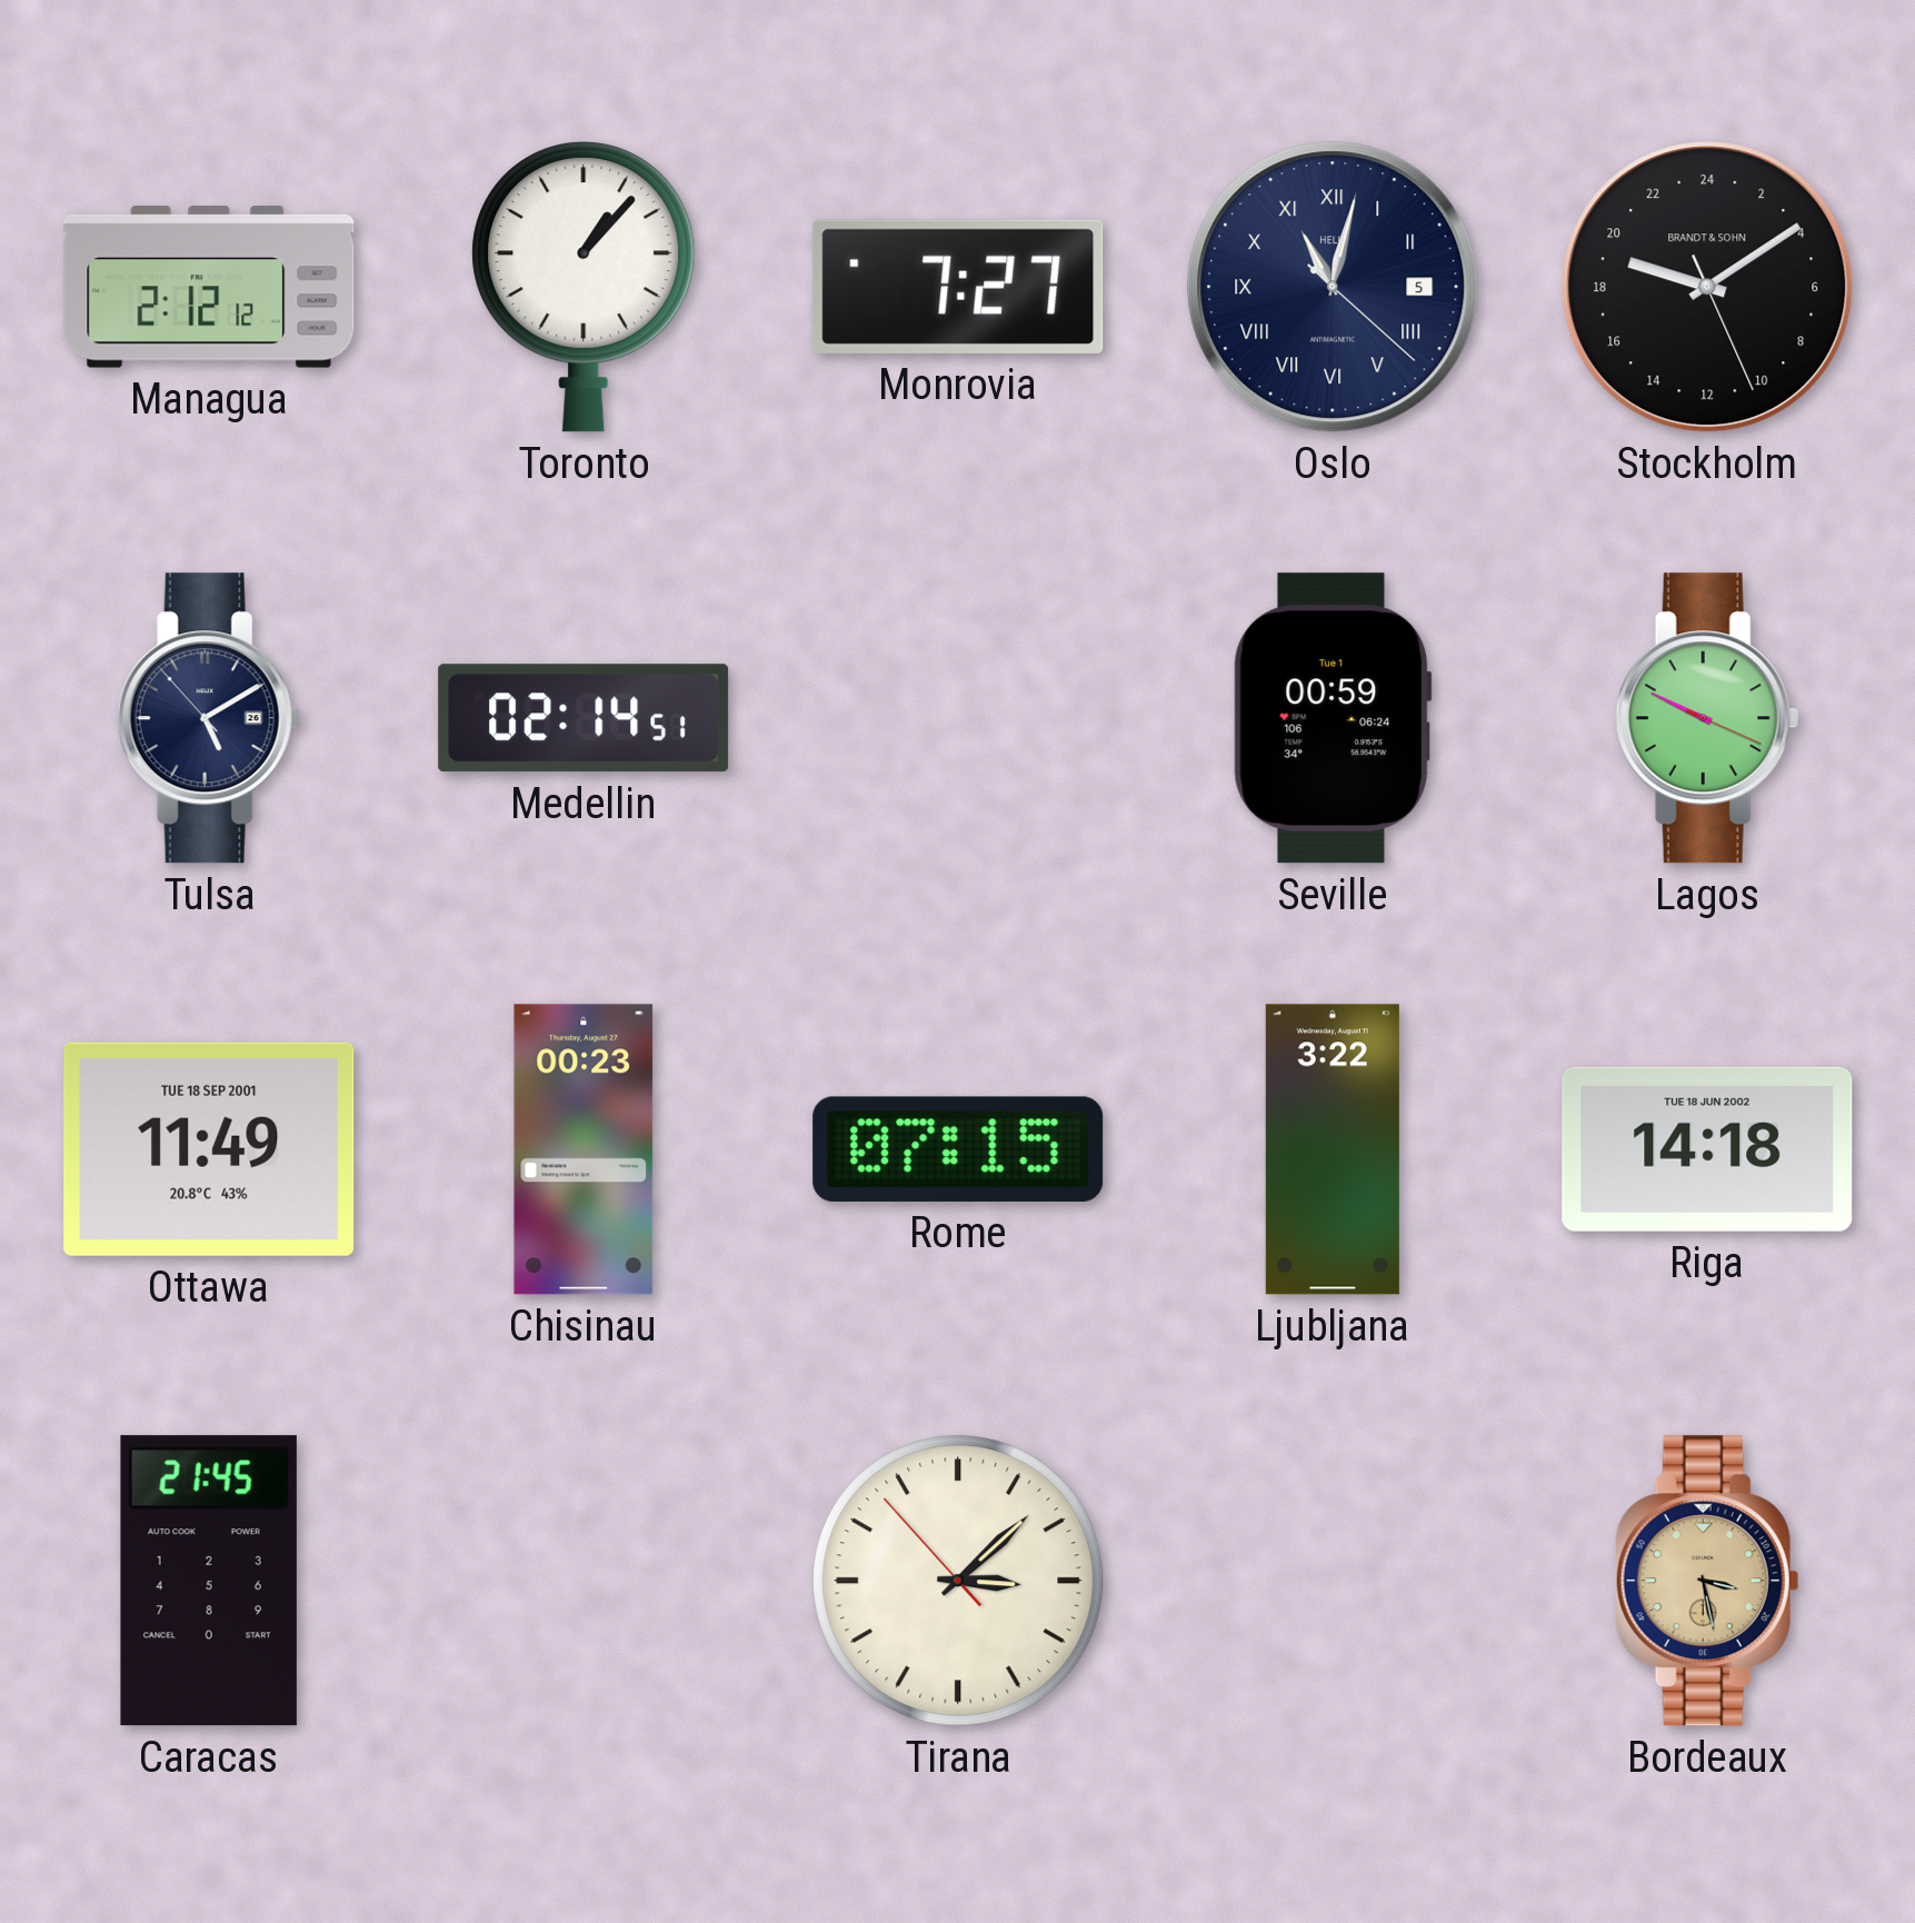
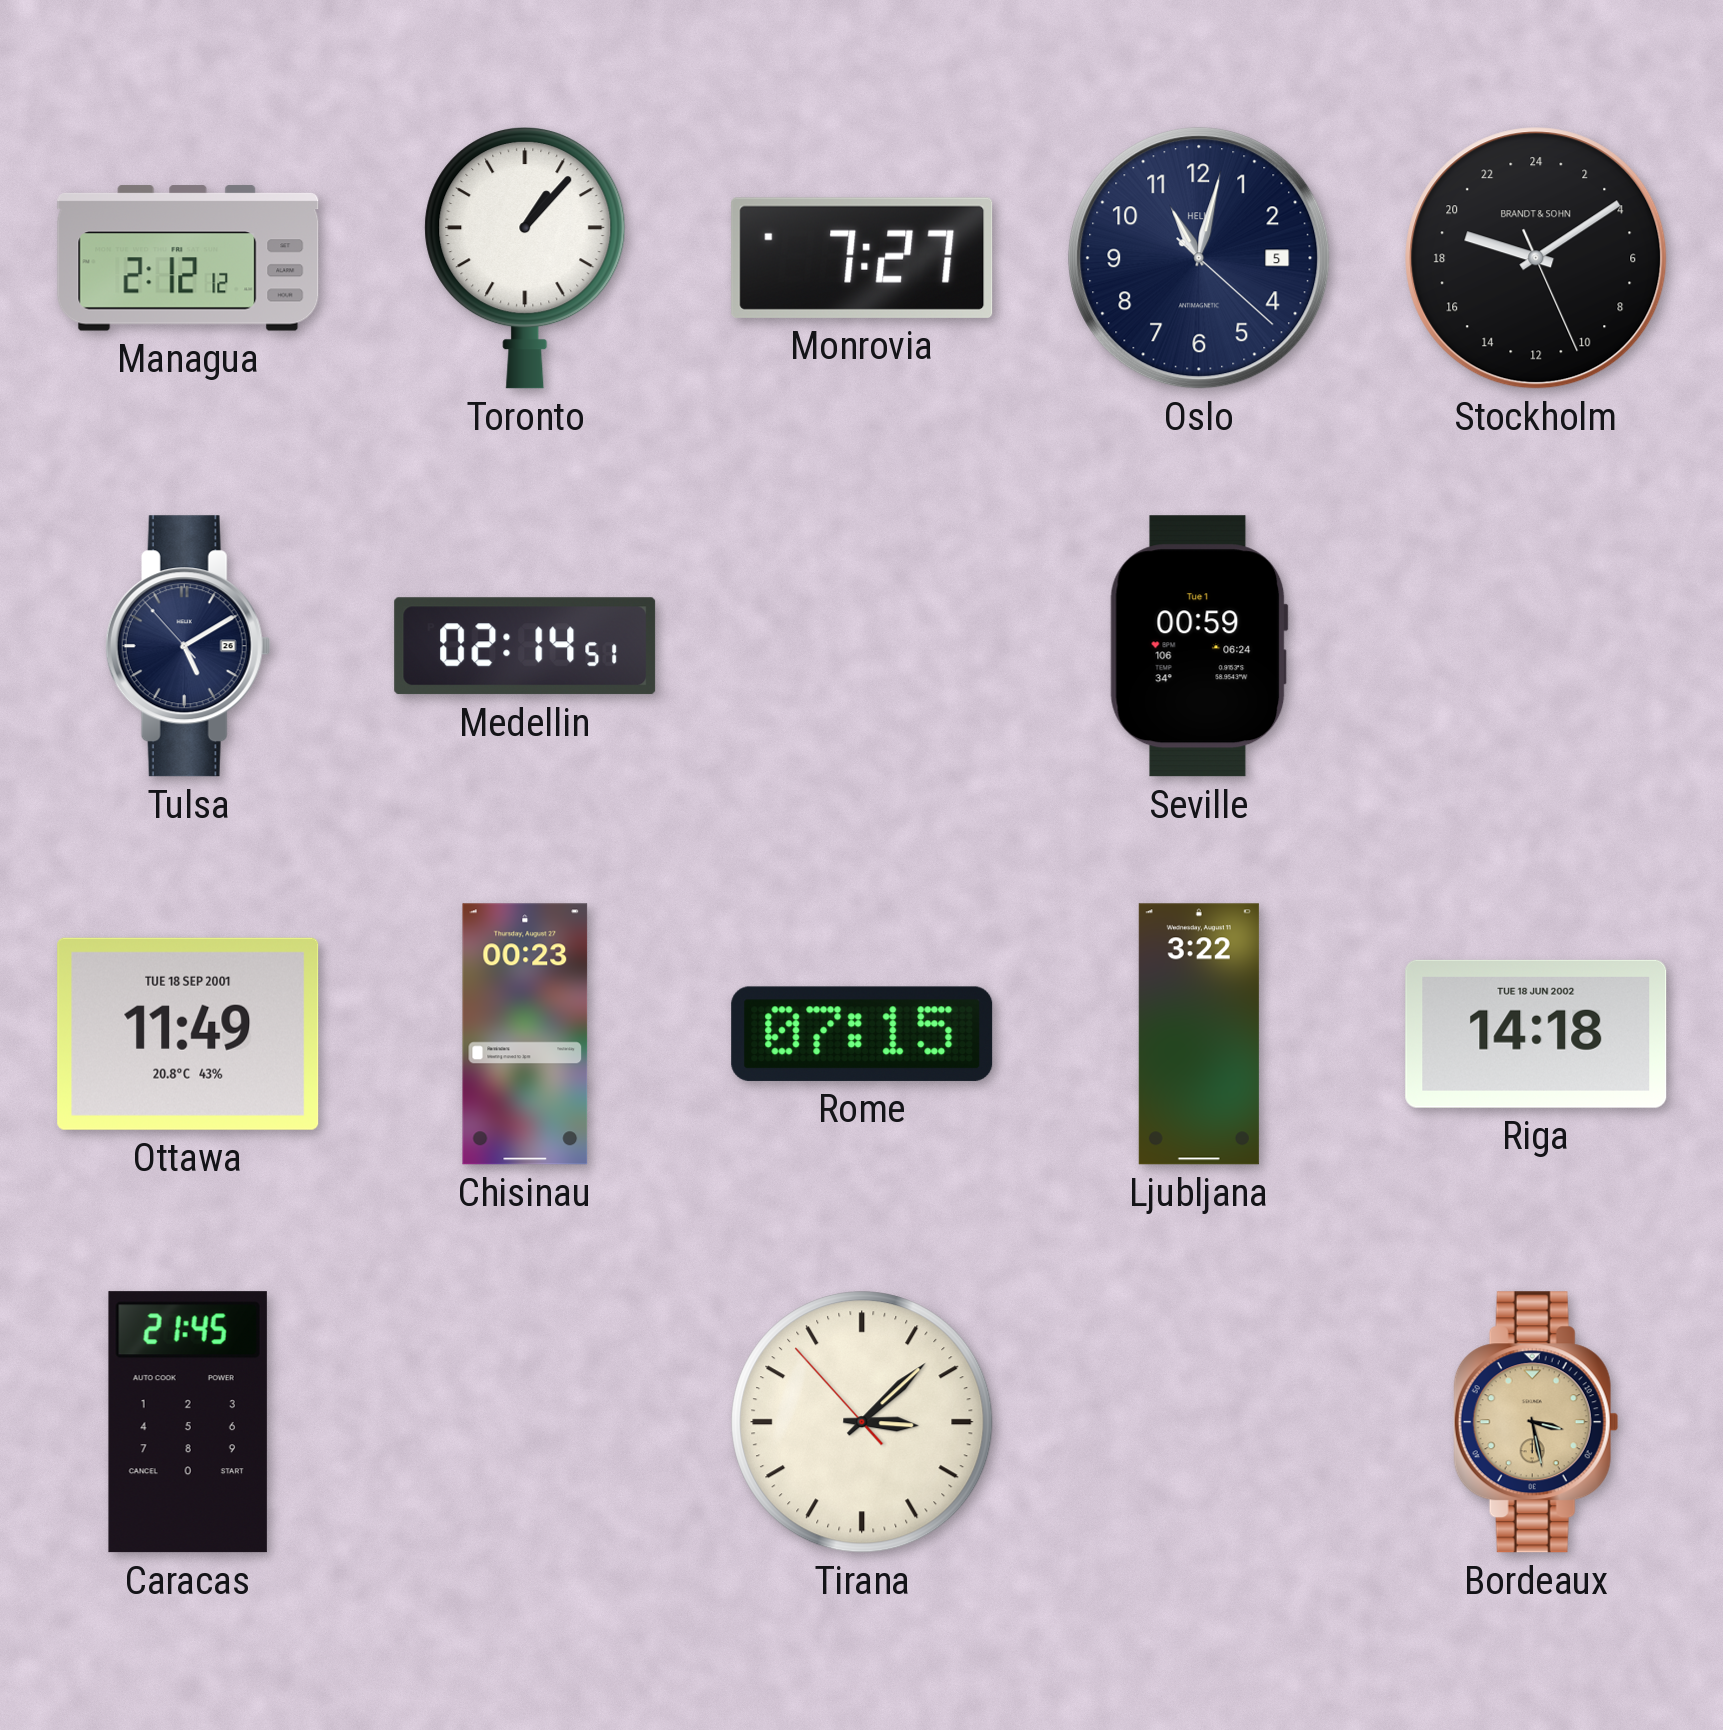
Oslo numerals: Roman -> Arabic
Lagos: 9:49 -> none
